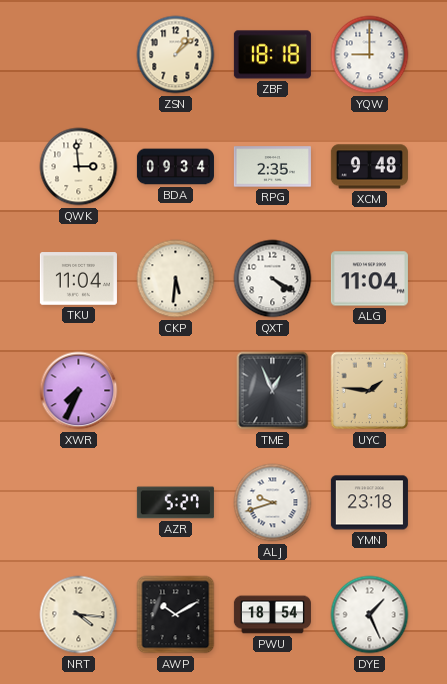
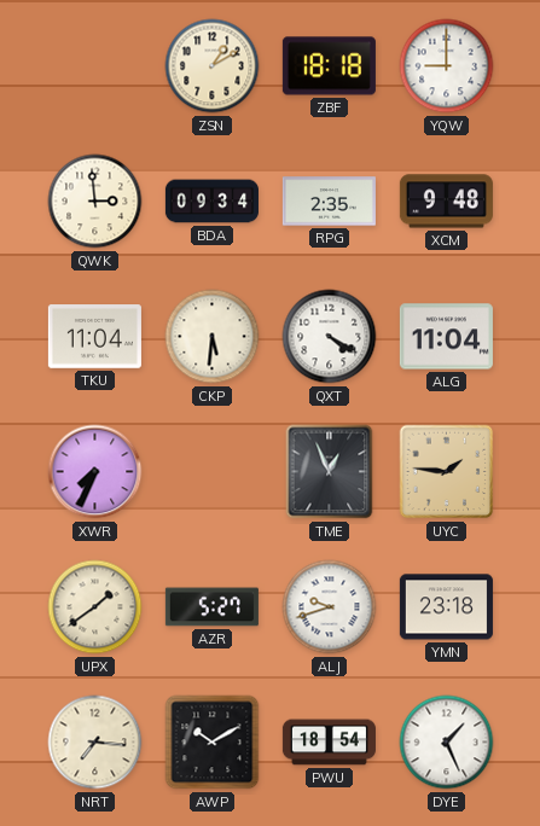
ZSN: 1:08 -> 1:10
UPX: none -> 1:39
NRT: 4:16 -> 7:16
